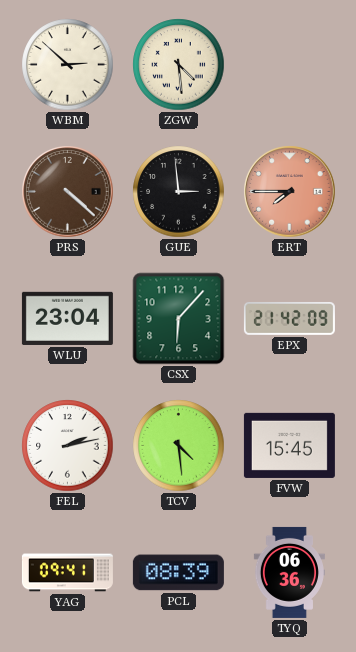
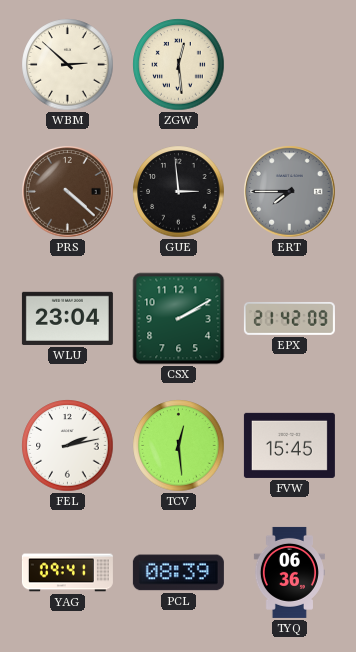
ZGW: 4:29 -> 12:29
ERT dial: salmon -> grey
CSX: 6:07 -> 2:10
TCV: 4:29 -> 12:29
